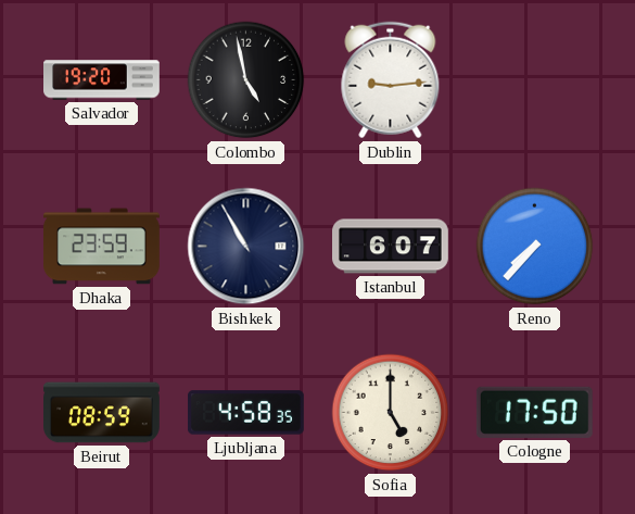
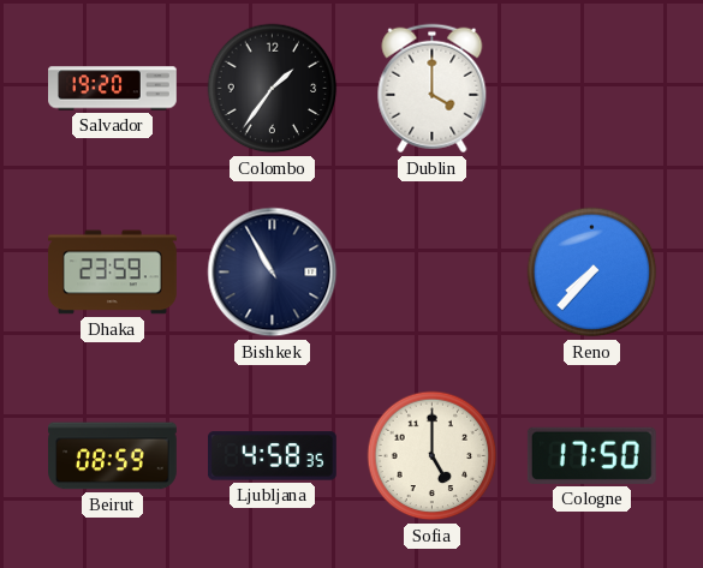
Colombo: 4:58 -> 1:36
Dublin: 9:14 -> 4:00
Istanbul: 6:07 -> none
